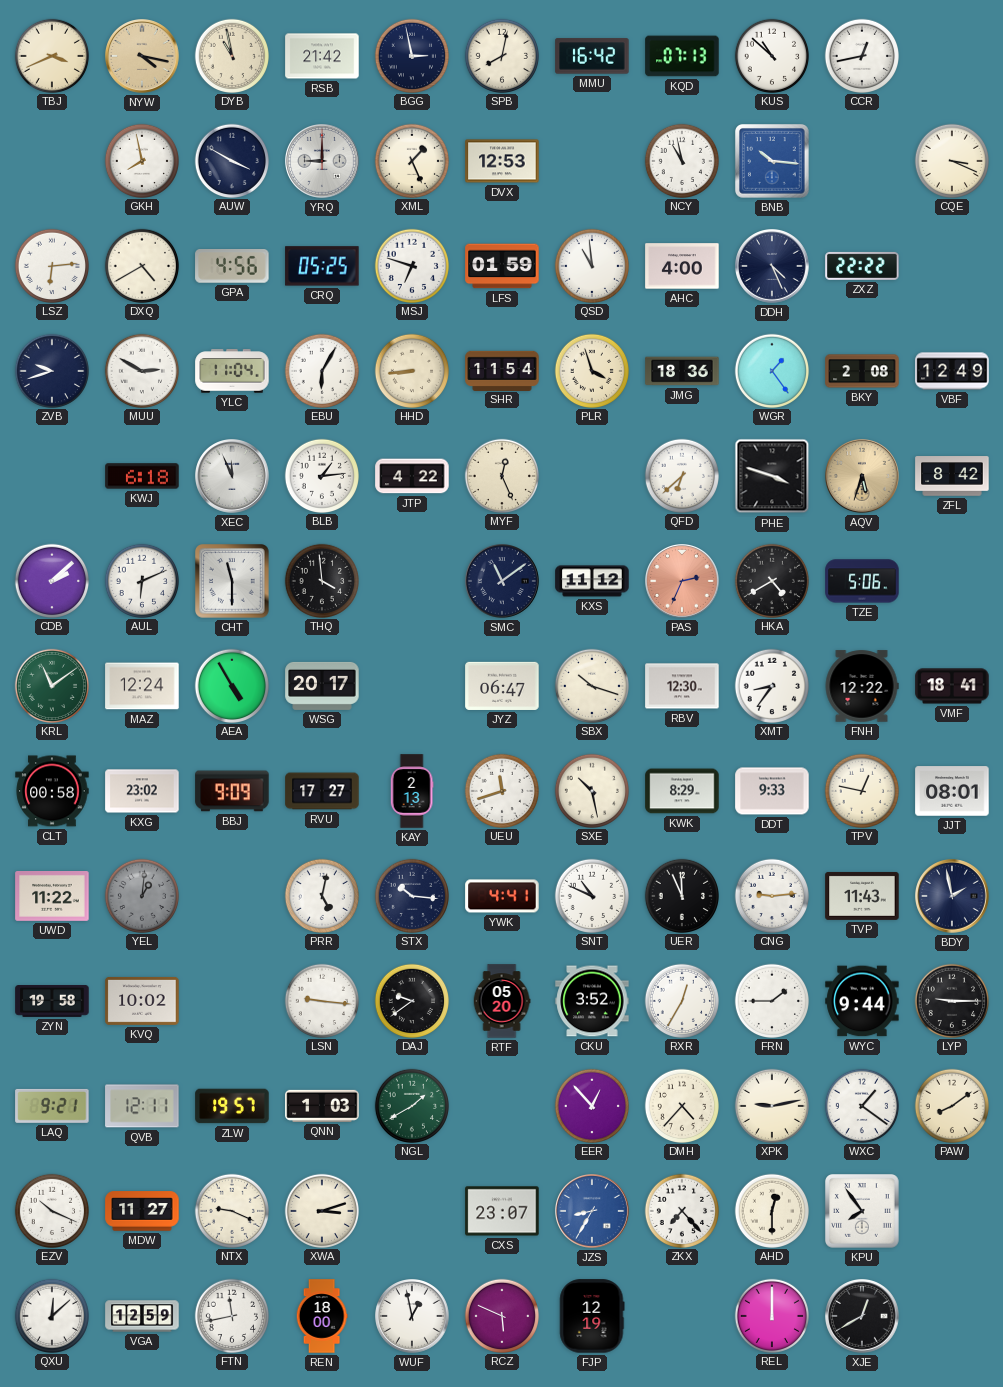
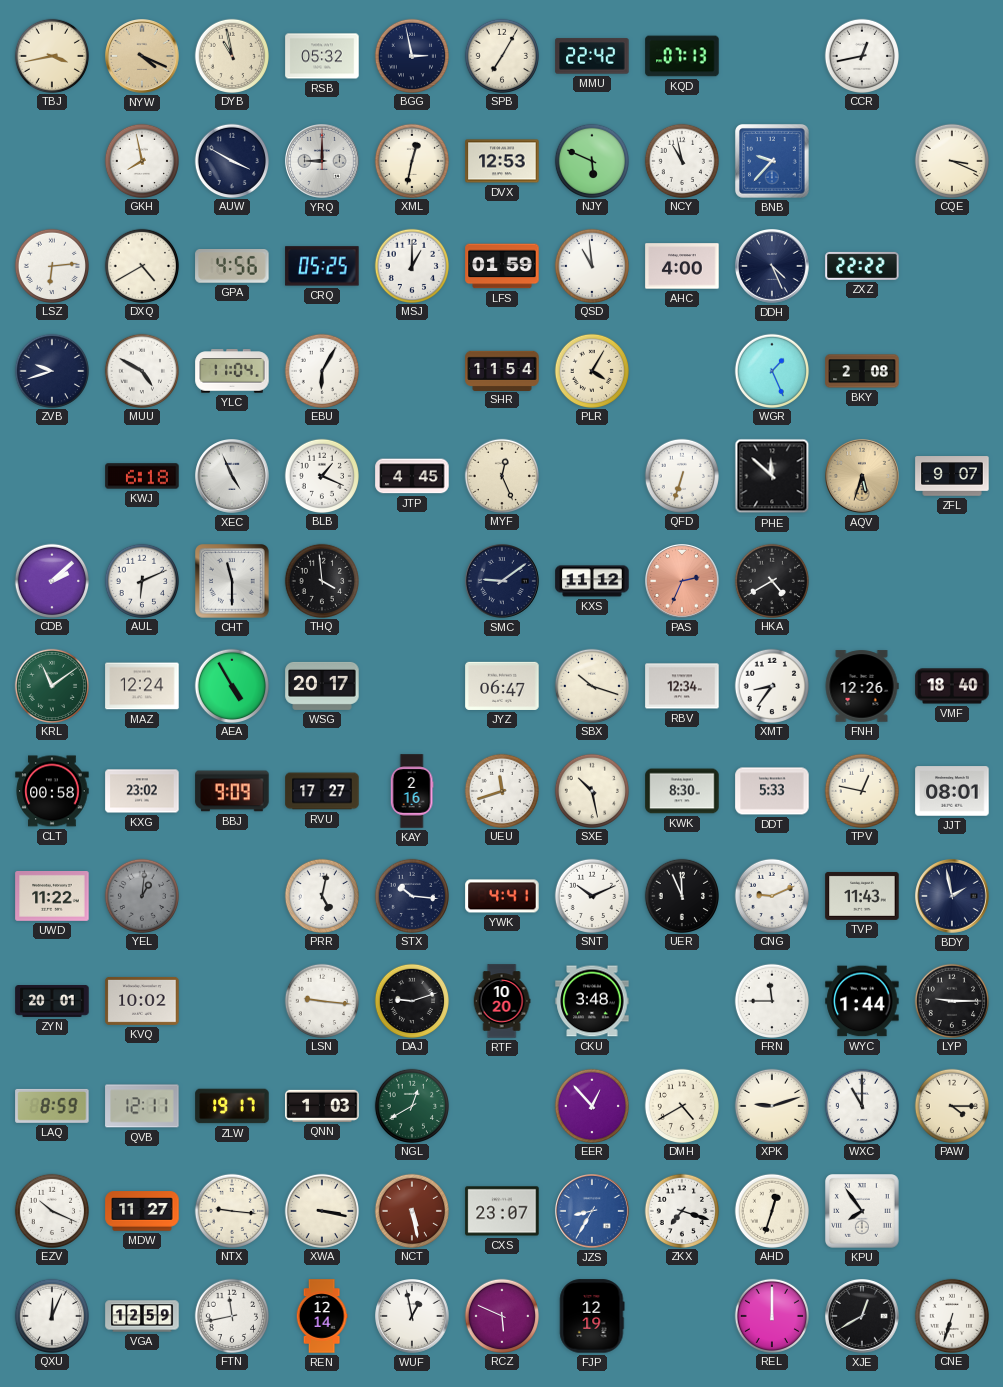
TBJ: 3:41 -> 3:43
NYW: 4:17 -> 4:19
RSB: 21:42 -> 05:32
SPB: 8:02 -> 7:05
MMU: 16:42 -> 22:42
KUS: 10:52 -> none
XML: 1:26 -> 12:32
NJY: none -> 5:49
BNB: 10:16 -> 9:37
MSJ: 6:48 -> 1:00
MUU: 2:50 -> 4:50
HHD: 8:44 -> none
PLR: 3:57 -> 4:05
JMG: 18:36 -> none
WGR: 1:24 -> 1:26
VBF: 12:49 -> none
XEC: 11:56 -> 4:56
BLB: 1:14 -> 1:19
JTP: 4:22 -> 4:45
QFD: 6:38 -> 6:33
PHE: 3:48 -> 11:52
ZFL: 8:42 -> 9:07
SMC: 11:09 -> 9:09
TZE: 5:06 -> none
RBV: 12:30 -> 12:34
FNH: 12:22 -> 12:26
VMF: 18:41 -> 18:40
KAY: 2:13 -> 2:16
KWK: 8:29 -> 8:30
DDT: 9:33 -> 5:33
SNT: 10:49 -> 10:11
CNG: 9:14 -> 9:11
ZYN: 19:58 -> 20:01
DAJ: 9:39 -> 9:12
RTF: 05:20 -> 10:20
CKU: 3:52 -> 3:48
RXR: 12:35 -> none
FRN: 1:45 -> 11:45
WYC: 9:44 -> 1:44
LAQ: 9:21 -> 8:59
ZLW: 19:57 -> 19:17
NGL: 1:40 -> 12:40
DMH: 4:37 -> 4:40
XPK: 9:13 -> 9:12
WXC: 1:21 -> 11:00
PAW: 8:09 -> 4:15
NTX: 9:19 -> 9:16
XWA: 3:12 -> 3:17
NCT: none -> 5:28
ZKX: 7:23 -> 7:18
AHD: 12:30 -> 12:33
QXU: 12:08 -> 12:04
REN: 18:00 -> 12:14
CNE: none -> 6:33
